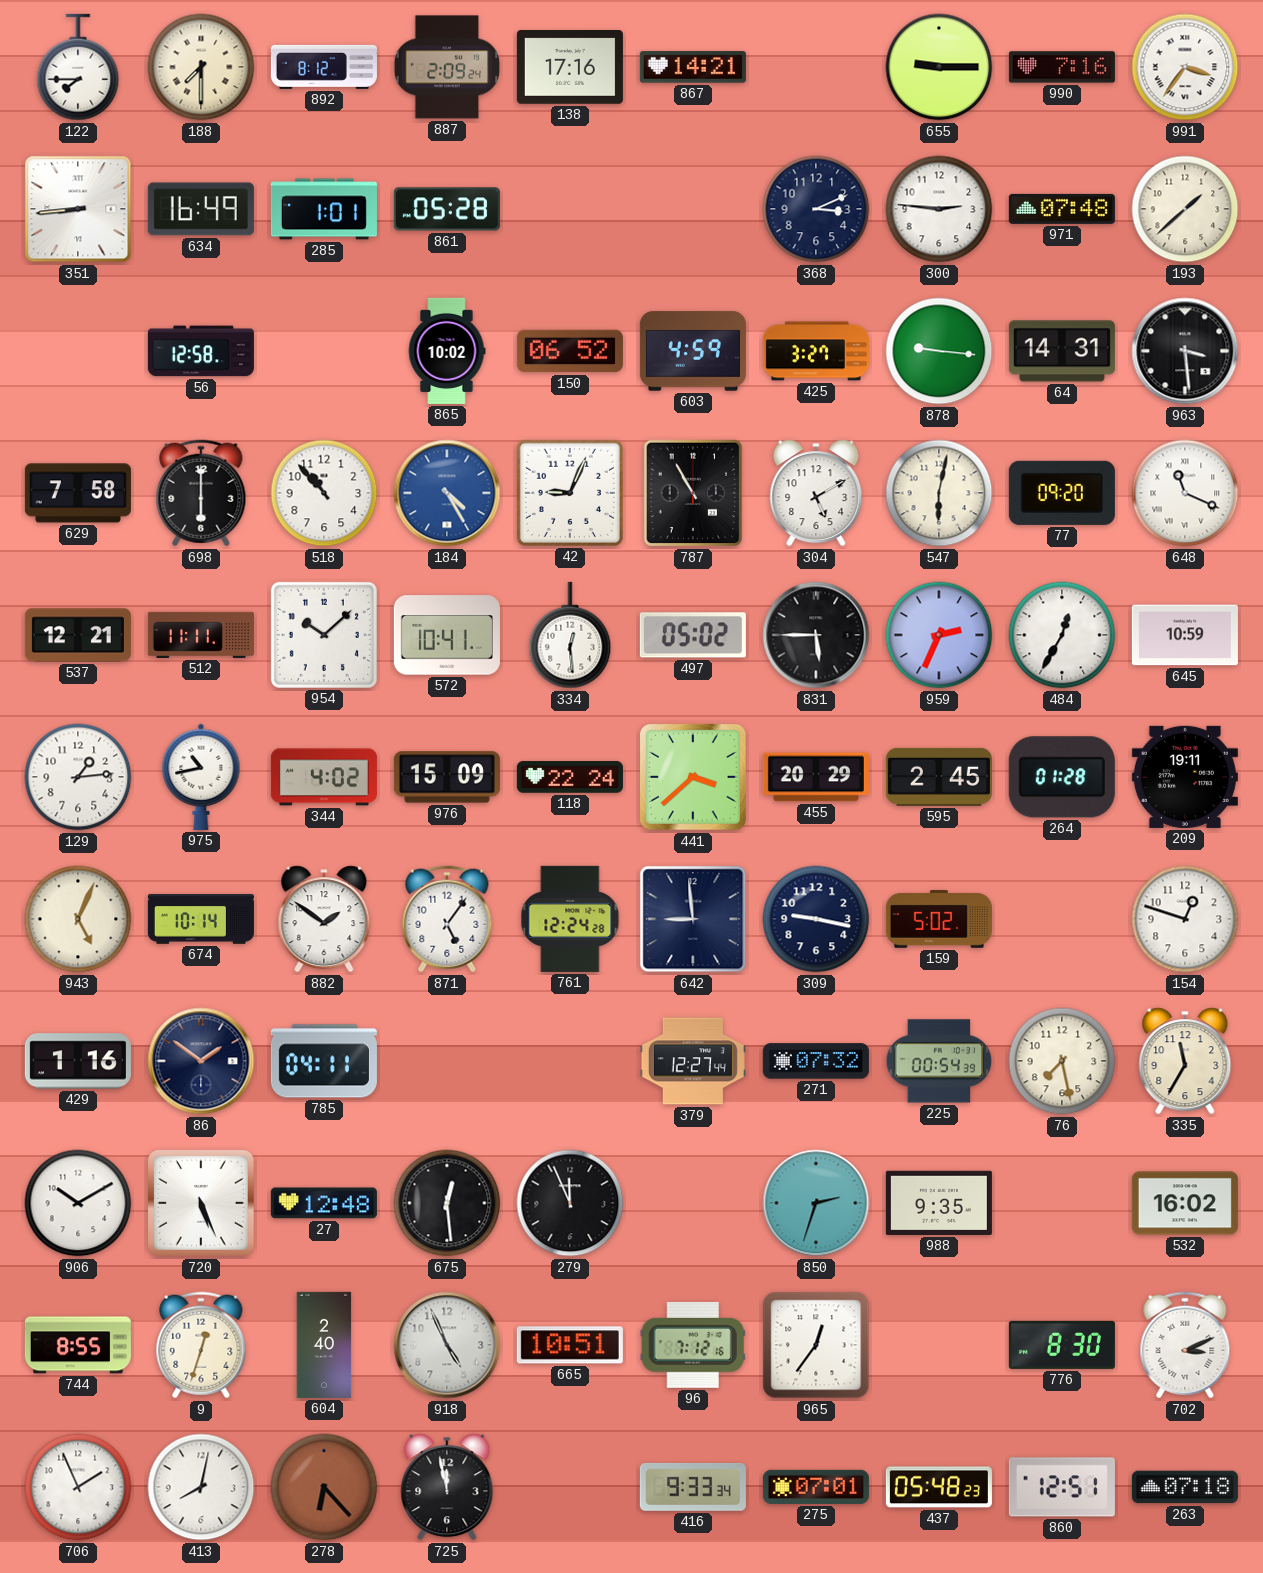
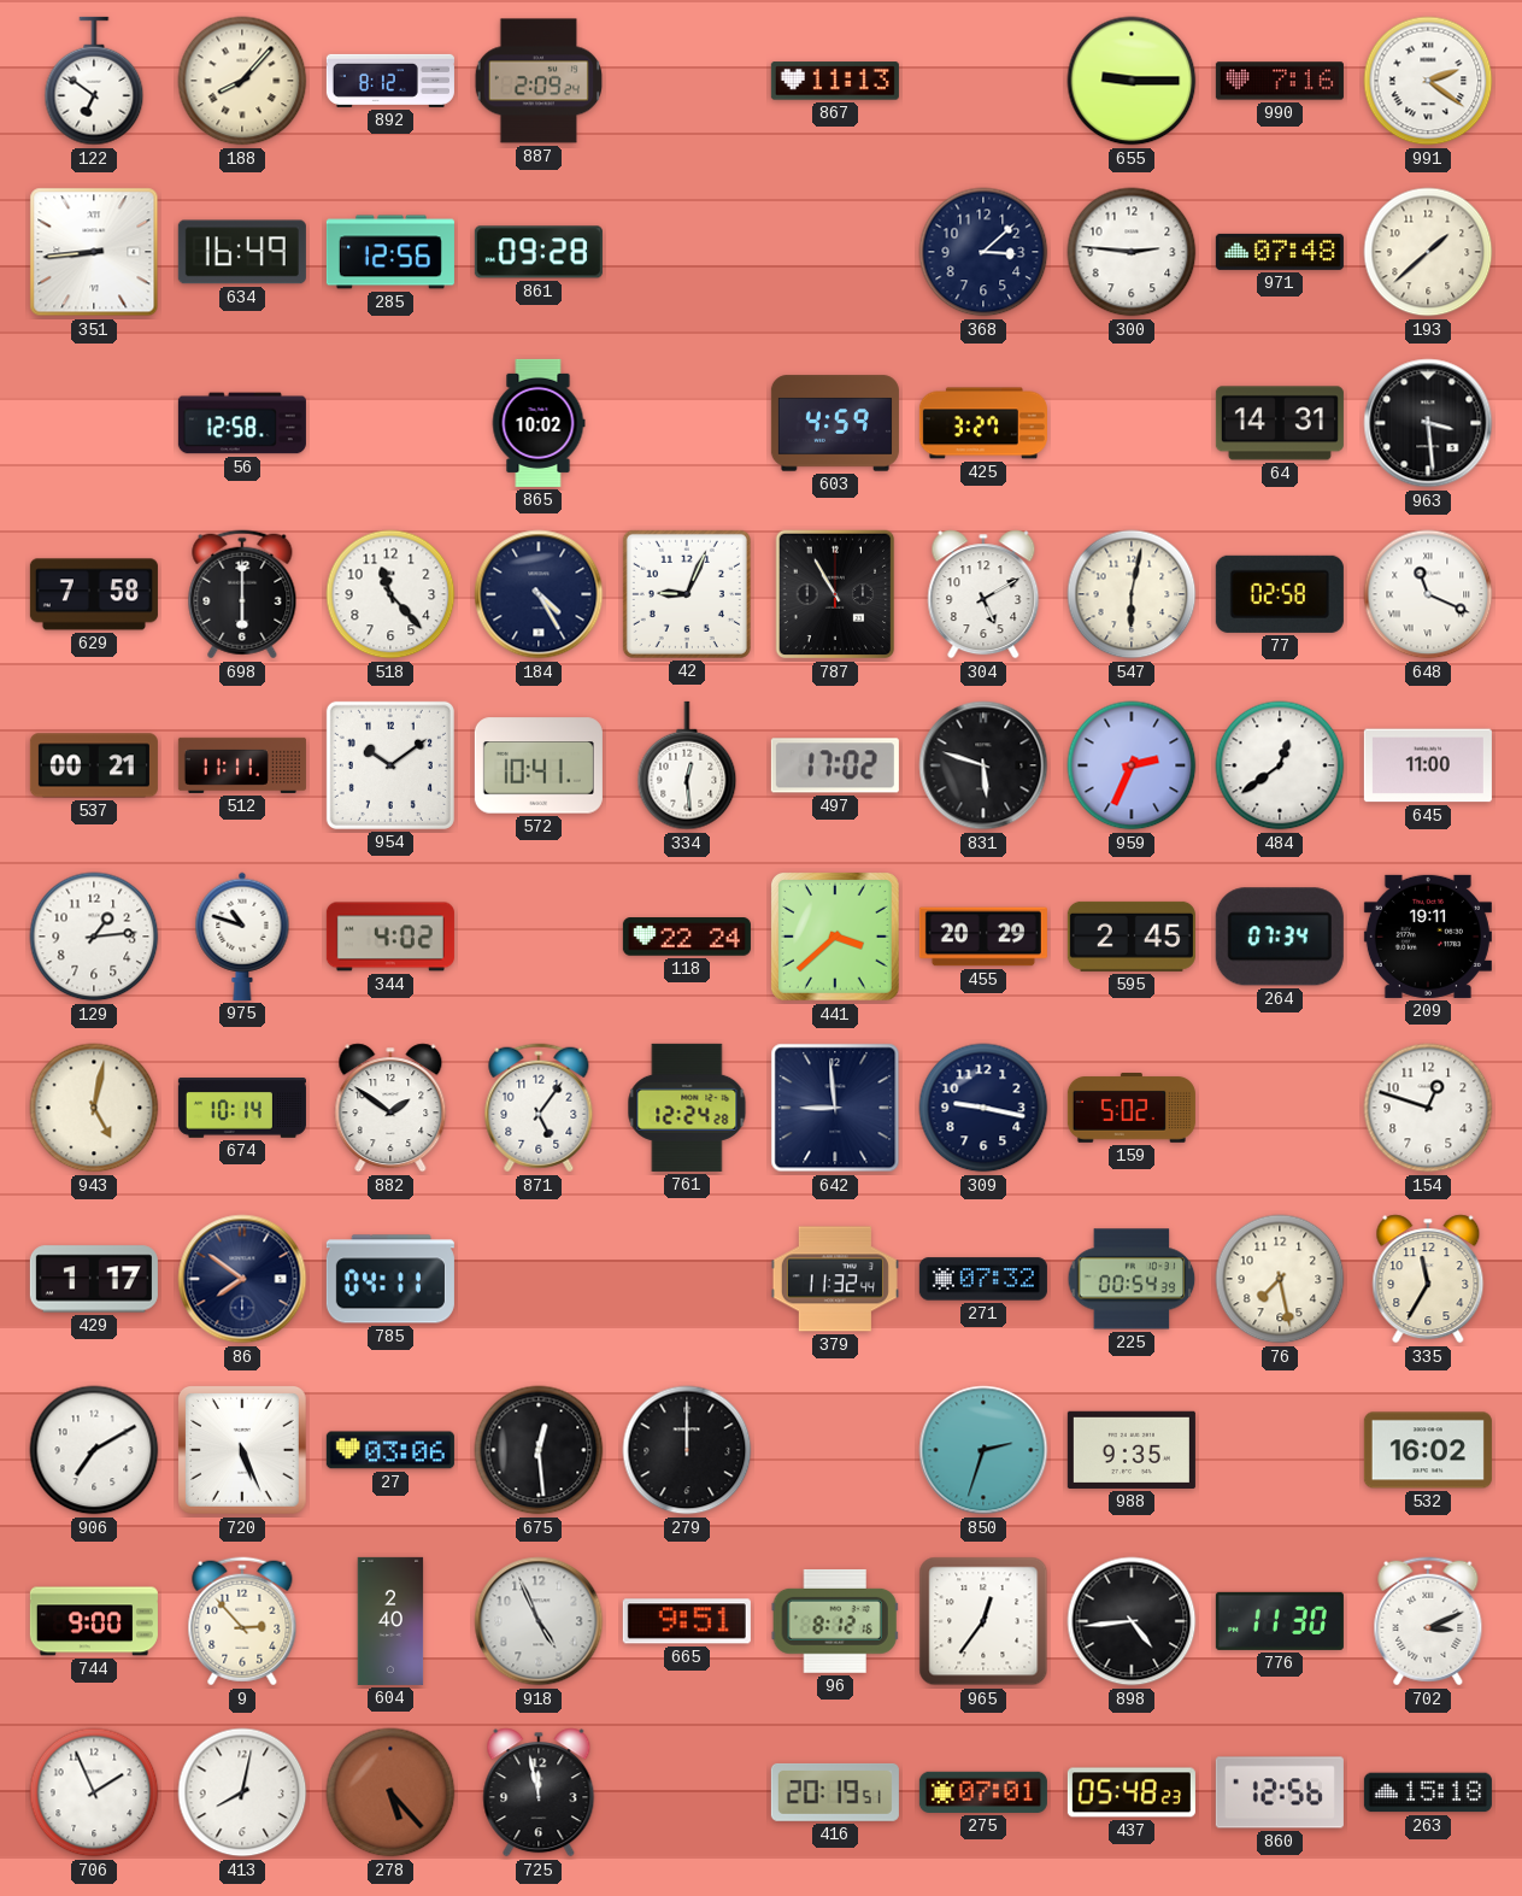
122: 7:45 -> 6:51
188: 7:30 -> 8:07
138: 17:16 -> none
867: 14:21 -> 11:13
991: 3:36 -> 2:21
285: 1:01 -> 12:56
861: 05:28 -> 09:28
368: 3:11 -> 3:08
150: 06:52 -> none
878: 9:16 -> none
518: 10:53 -> 11:23
184 dial: blue -> navy
77: 09:20 -> 02:58
537: 12:21 -> 00:21
954: 10:08 -> 10:09
497: 05:02 -> 17:02
831: 5:45 -> 5:48
484: 12:35 -> 12:39
645: 10:59 -> 11:00
975: 10:43 -> 10:48
976: 15:09 -> none
264: 01:28 -> 07:34
943: 5:04 -> 5:02
429: 1:16 -> 1:17
86: 1:51 -> 7:51
379: 12:27 -> 11:32
906: 10:10 -> 7:10
27: 12:48 -> 03:06
279: 11:56 -> 12:00
744: 8:55 -> 9:00
9: 12:33 -> 2:53
665: 10:51 -> 9:51
96: 7:12 -> 8:12
898: none -> 4:44
776: 8:30 -> 11:30
278: 6:23 -> 5:23
416: 9:33 -> 20:19
860: 12:51 -> 12:56
263: 07:18 -> 15:18
